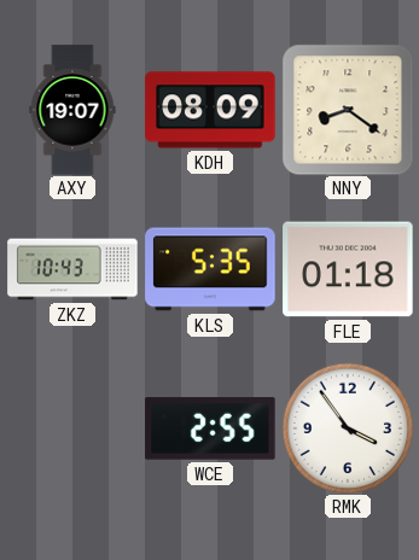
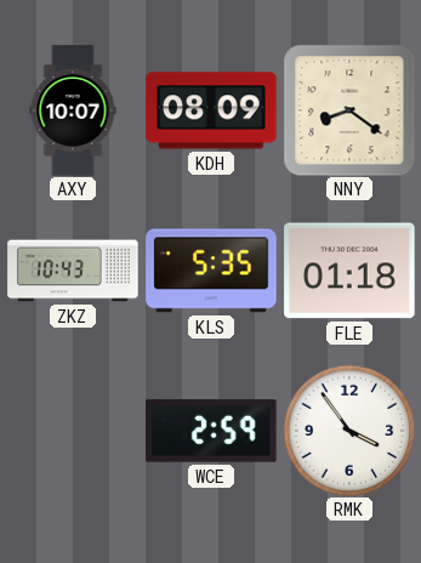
AXY: 19:07 -> 10:07
WCE: 2:55 -> 2:59
